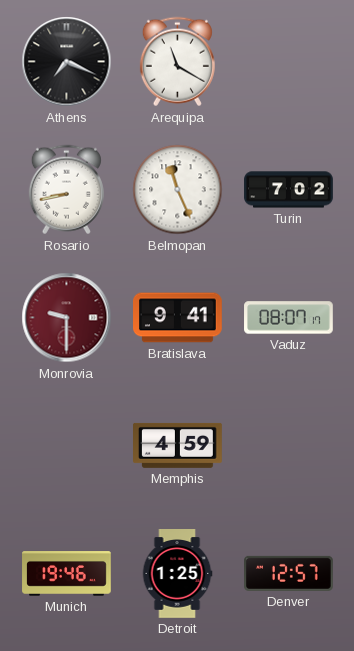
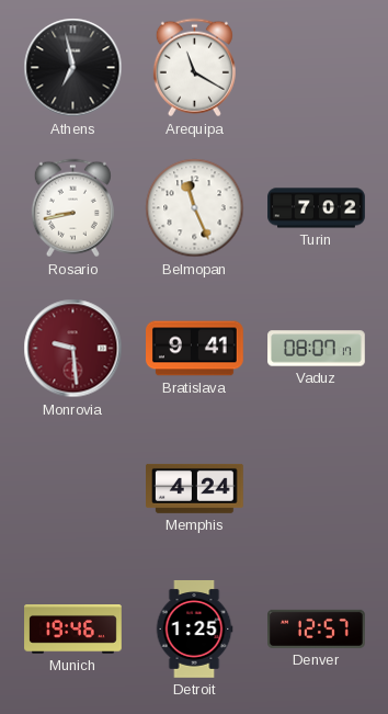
Athens: 7:19 -> 6:58
Monrovia: 9:30 -> 9:29
Memphis: 4:59 -> 4:24
